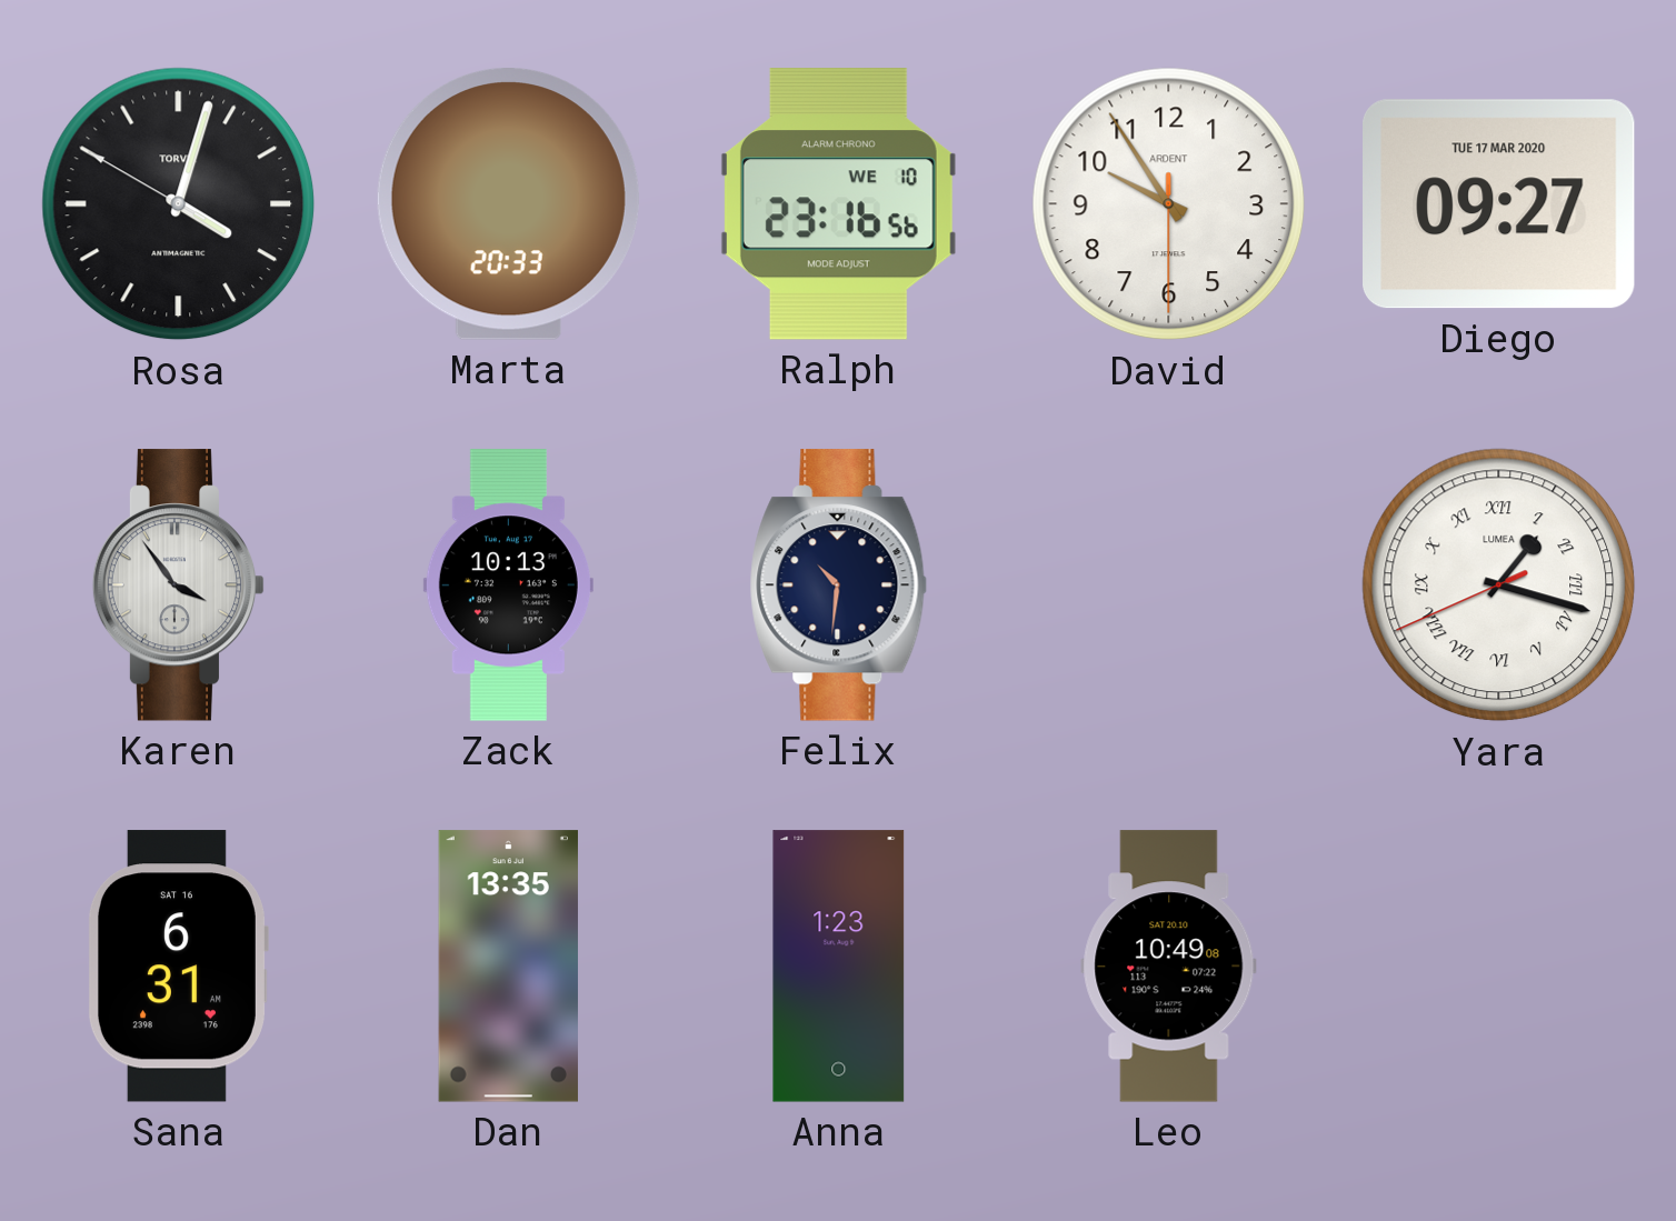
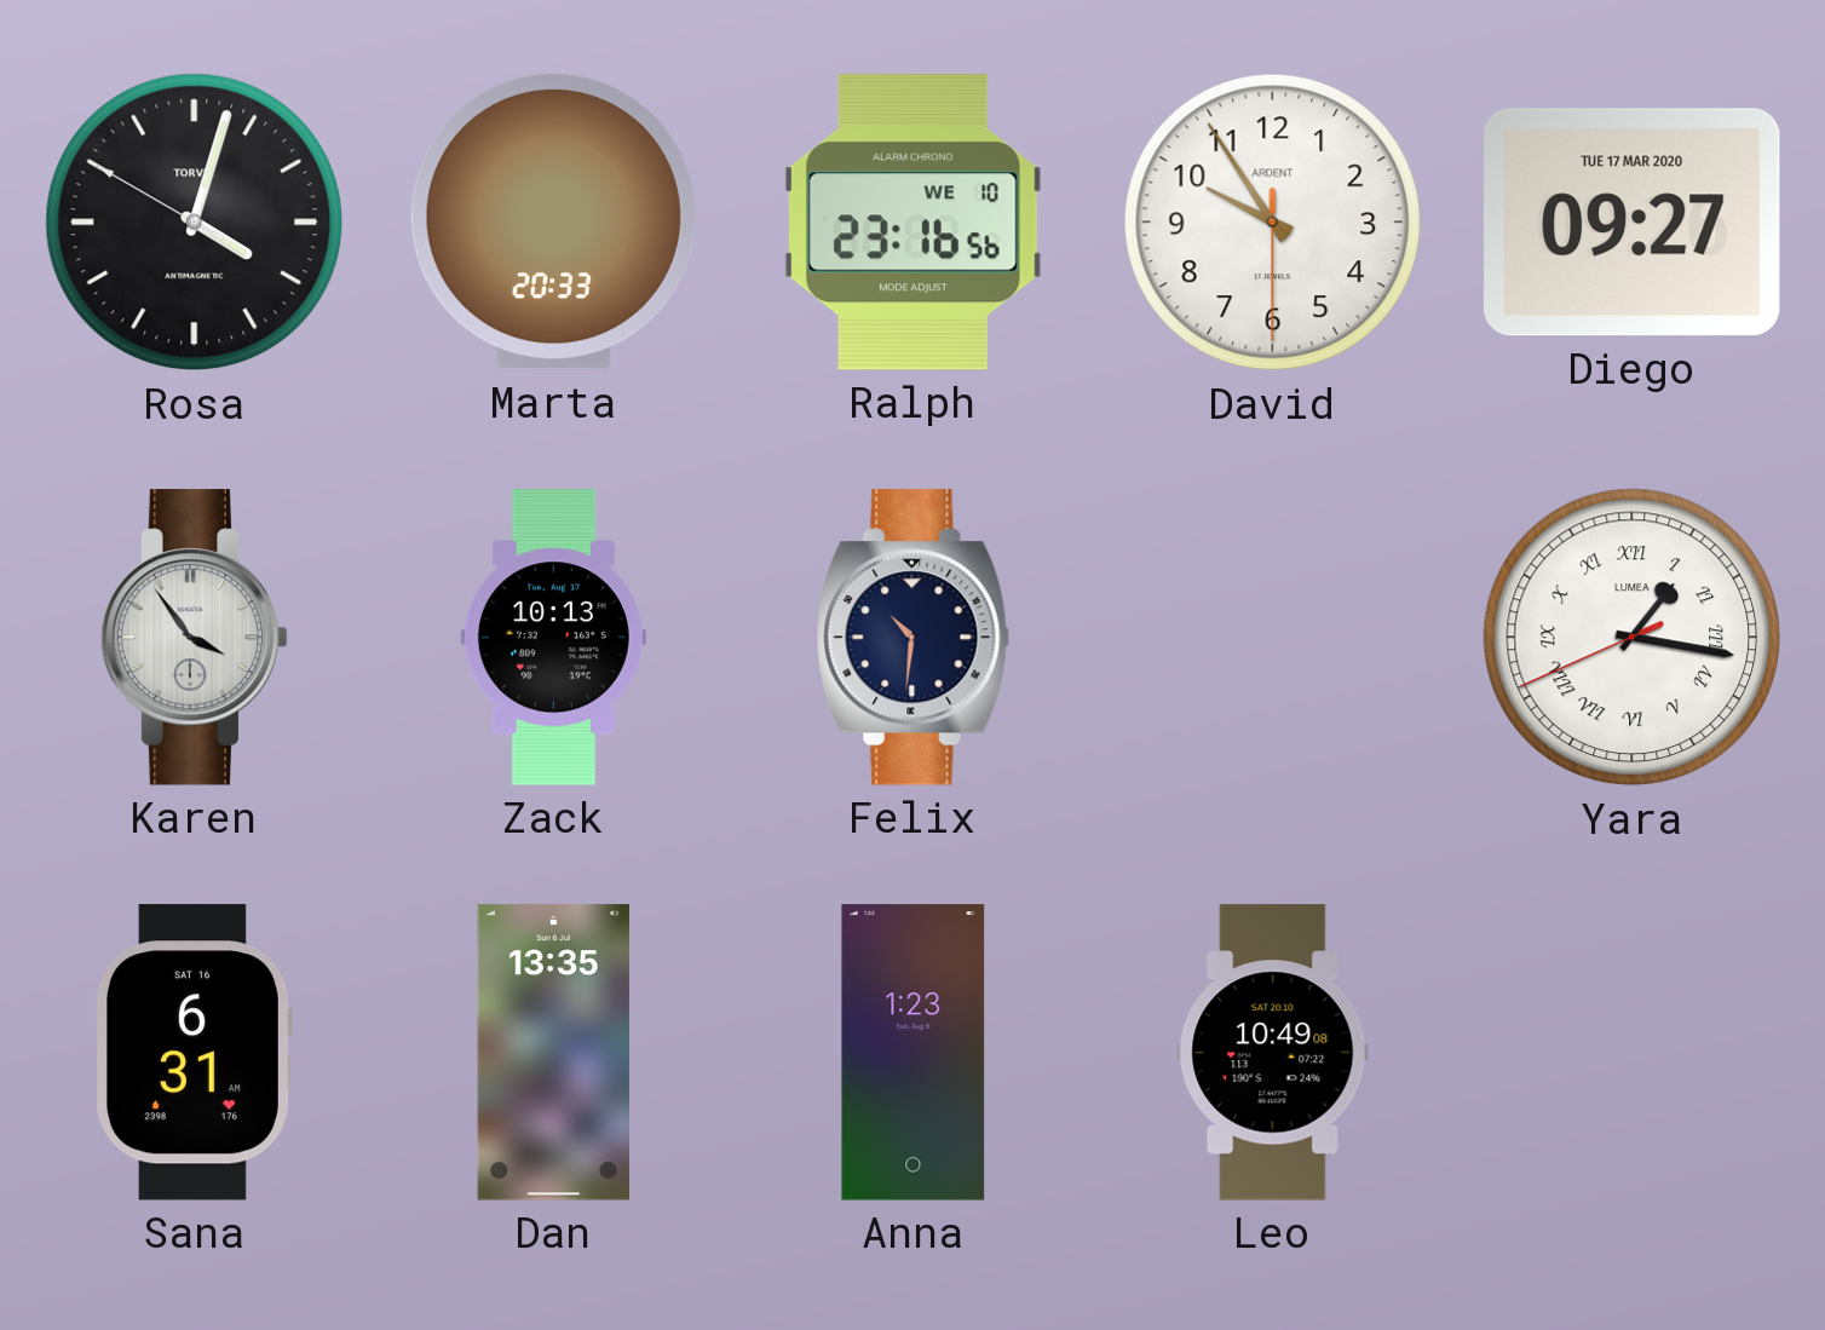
Yara: 1:17 -> 1:16
